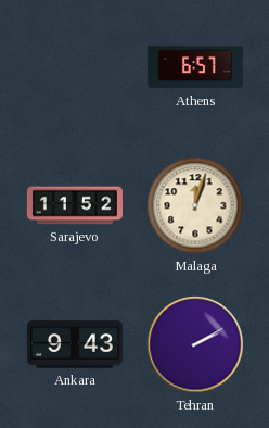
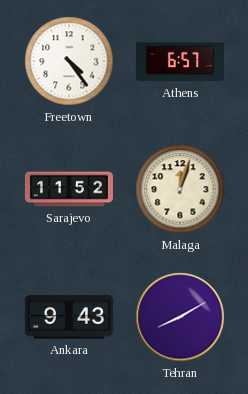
Freetown: none -> 4:24
Tehran: 2:10 -> 8:10
